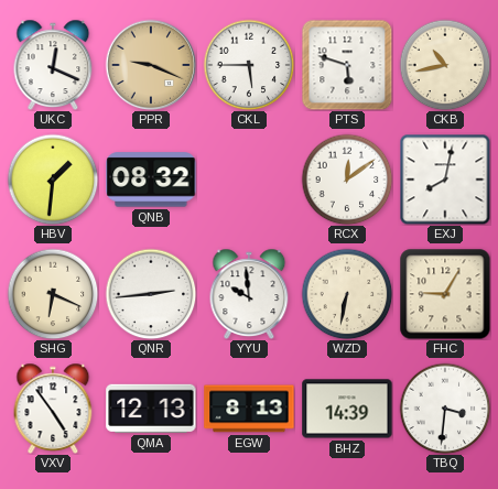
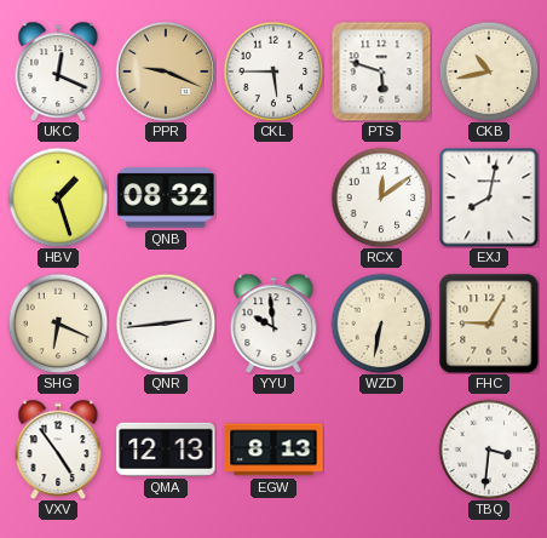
HBV: 1:31 -> 1:27
BHZ: 14:39 -> none
